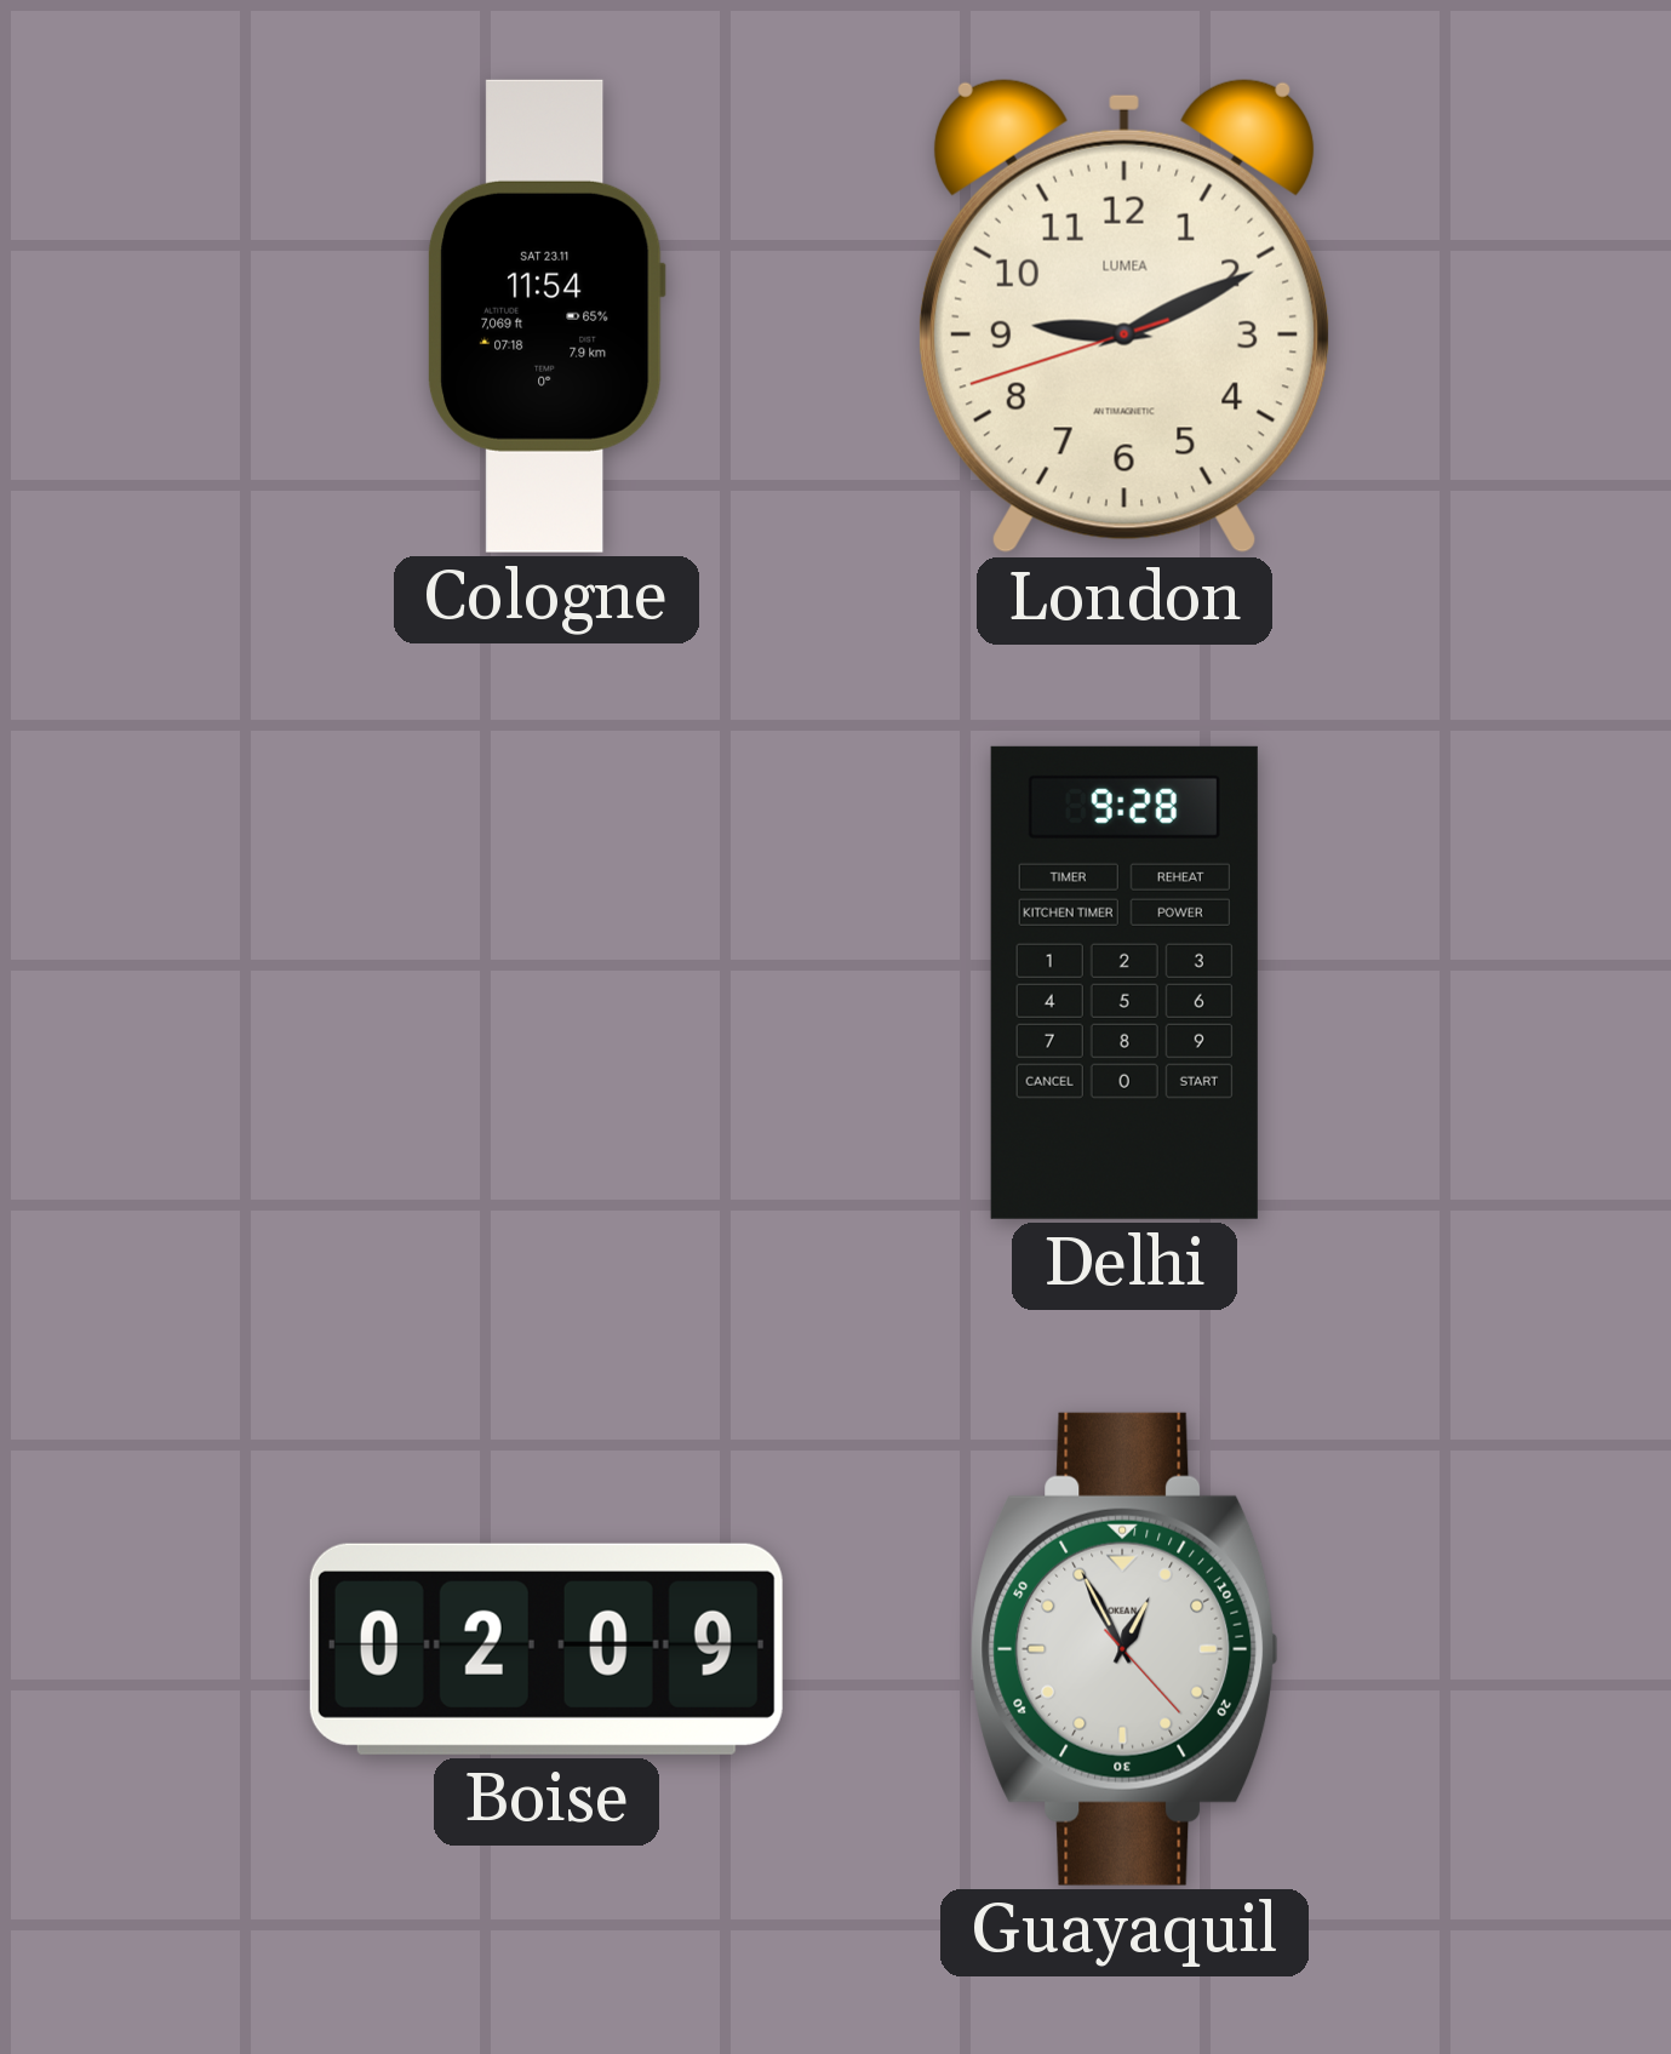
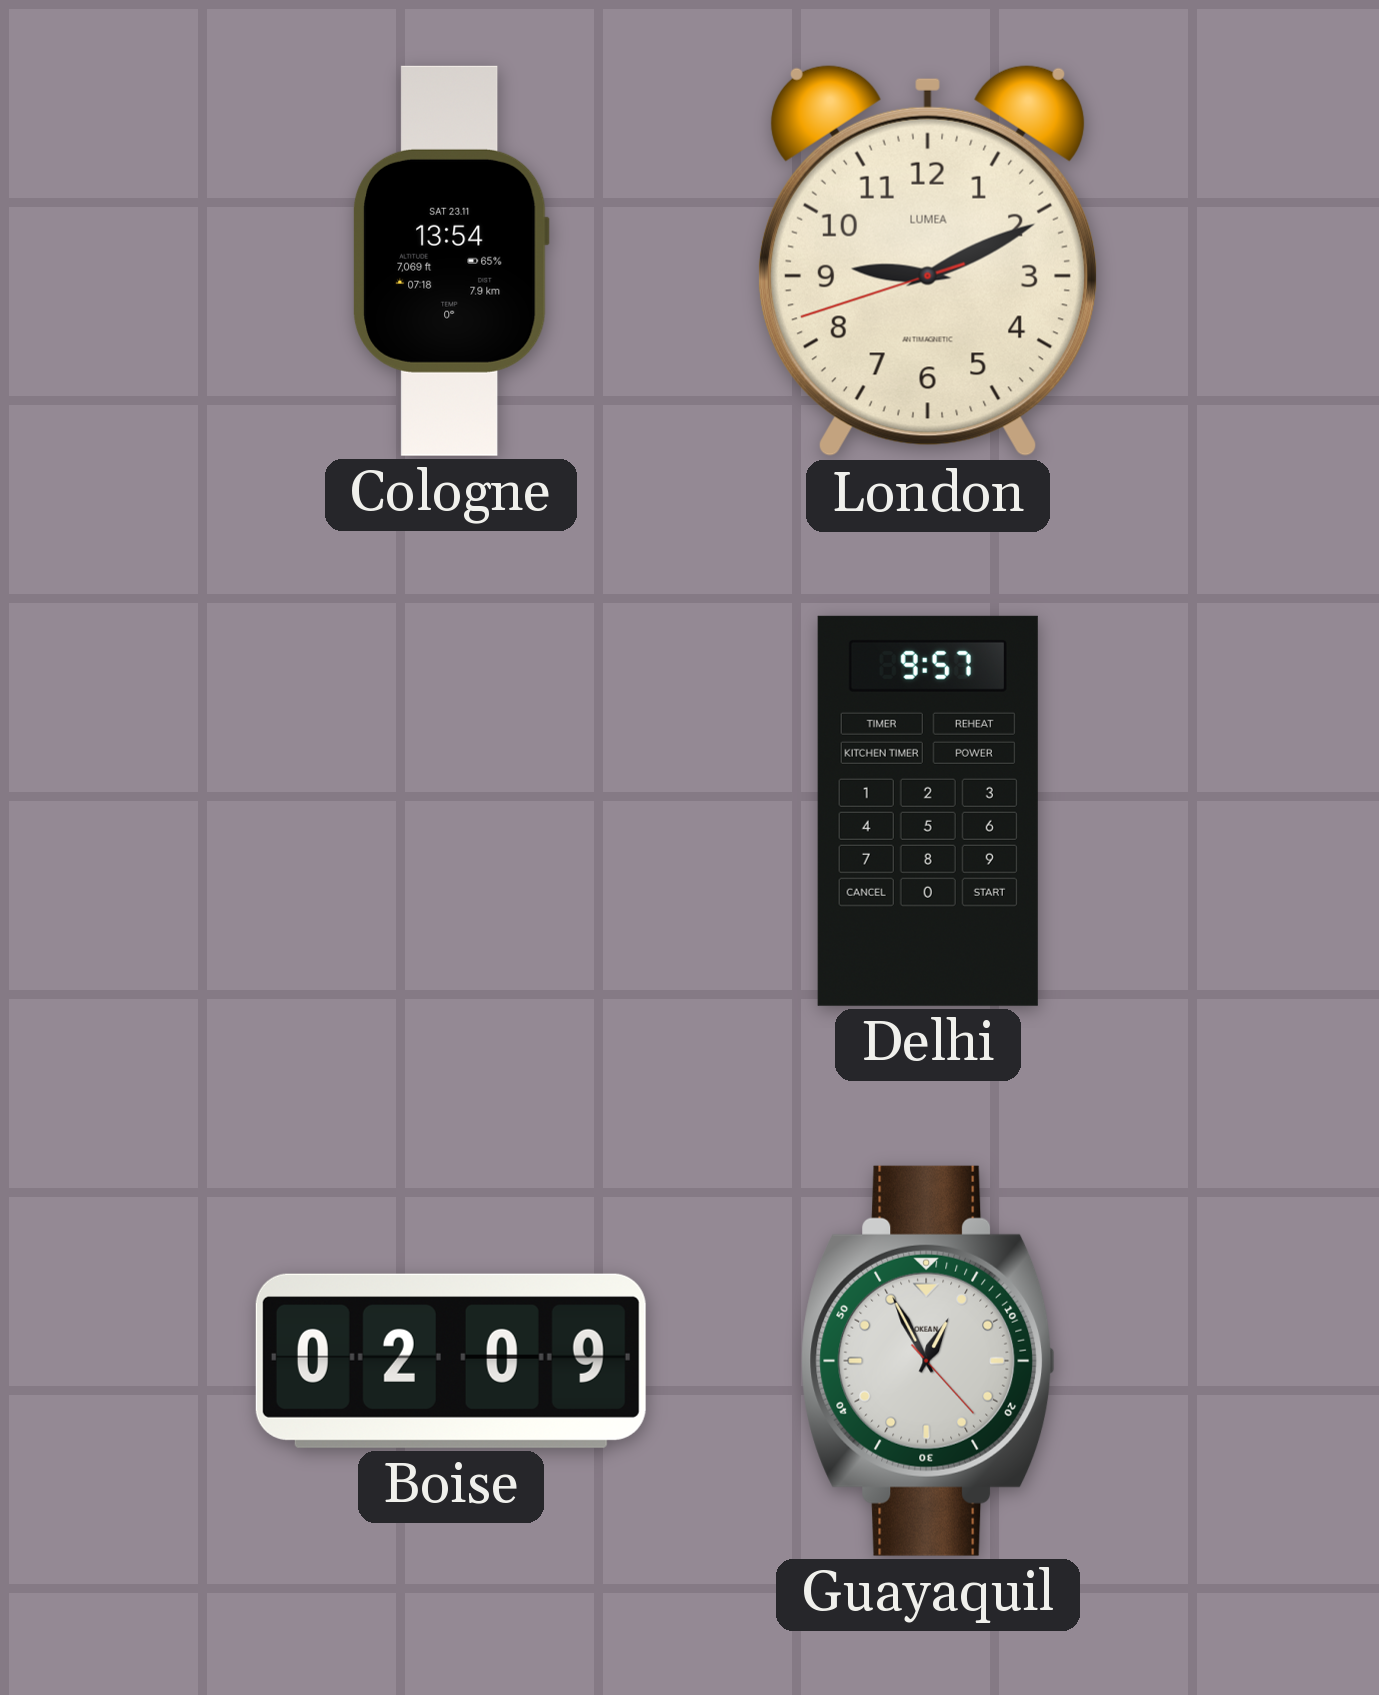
Cologne: 11:54 -> 13:54
Delhi: 9:28 -> 9:57
